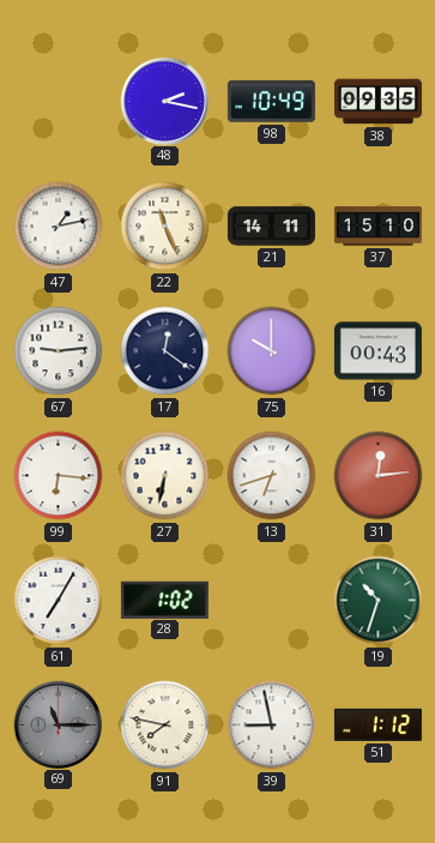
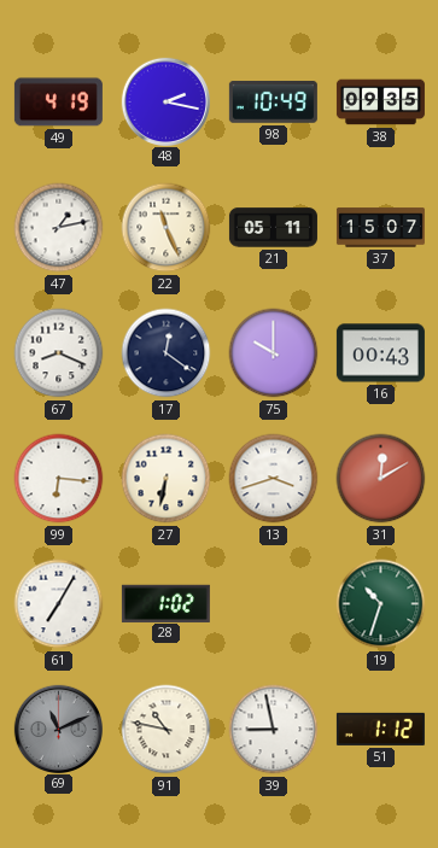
49: none -> 4:19
21: 14:11 -> 05:11
37: 15:10 -> 15:07
67: 9:14 -> 8:19
13: 6:42 -> 3:42
31: 12:14 -> 12:10
69: 11:15 -> 11:11
91: 7:47 -> 10:47
